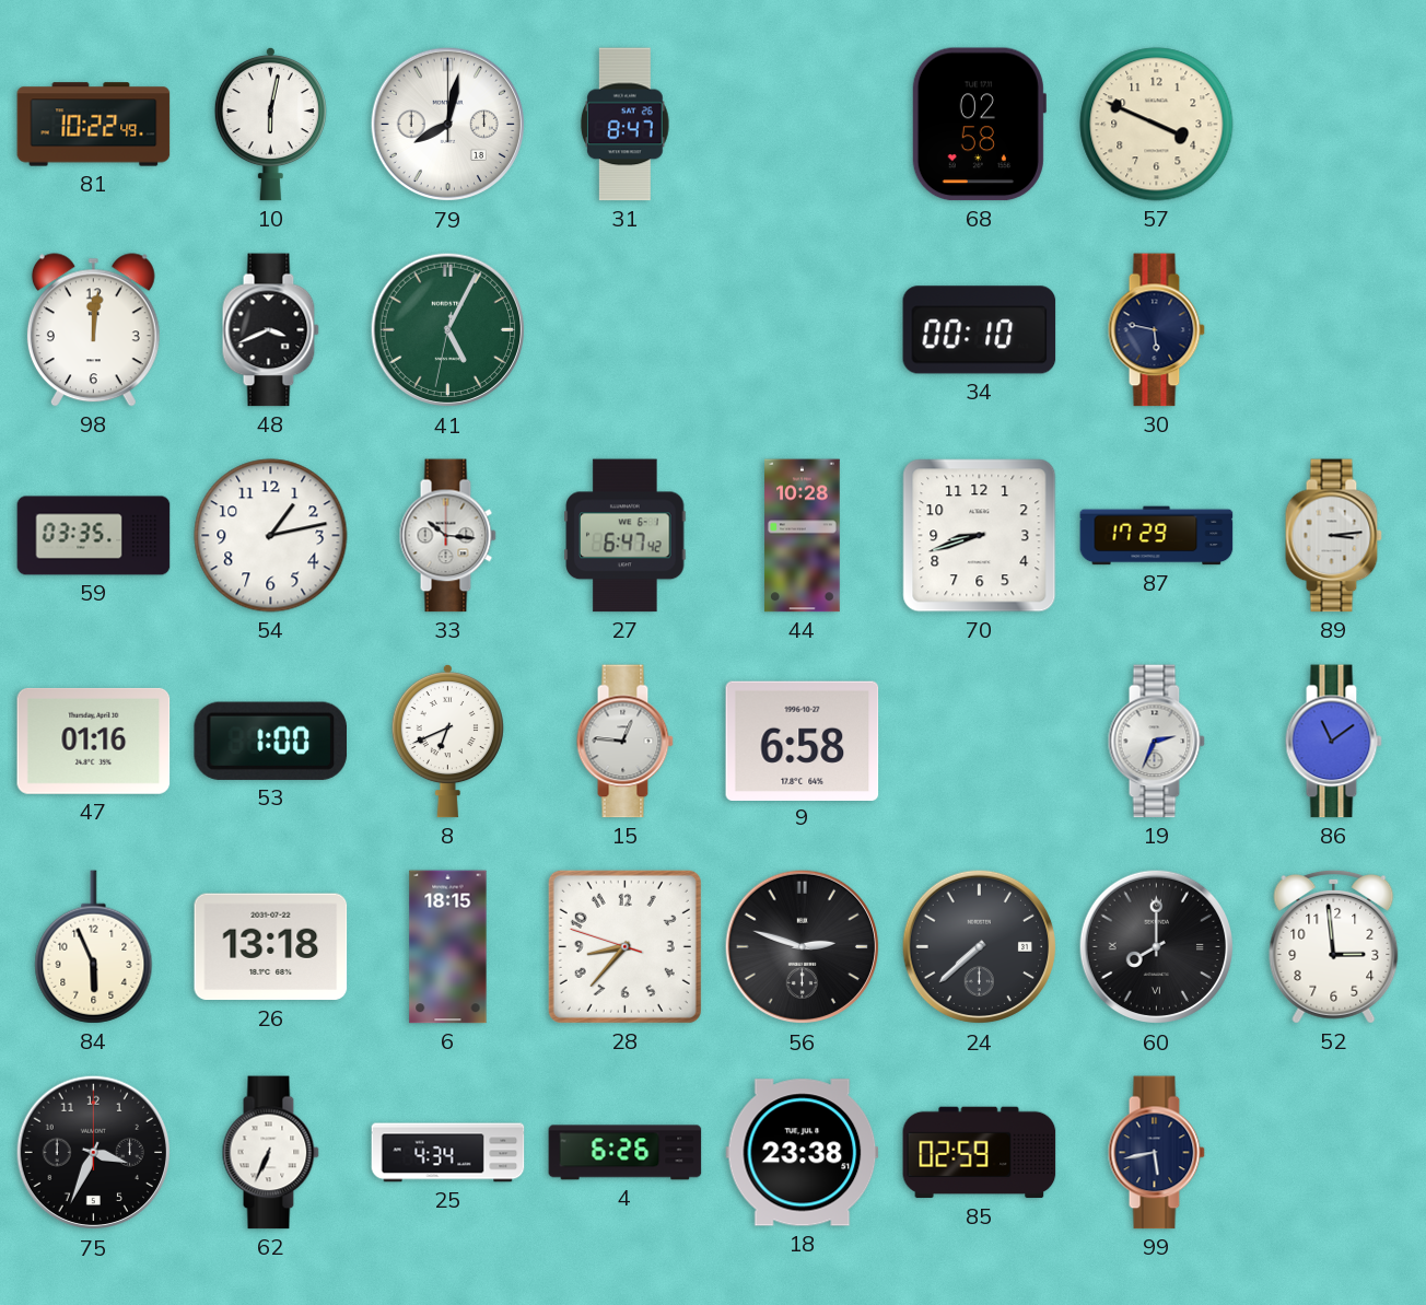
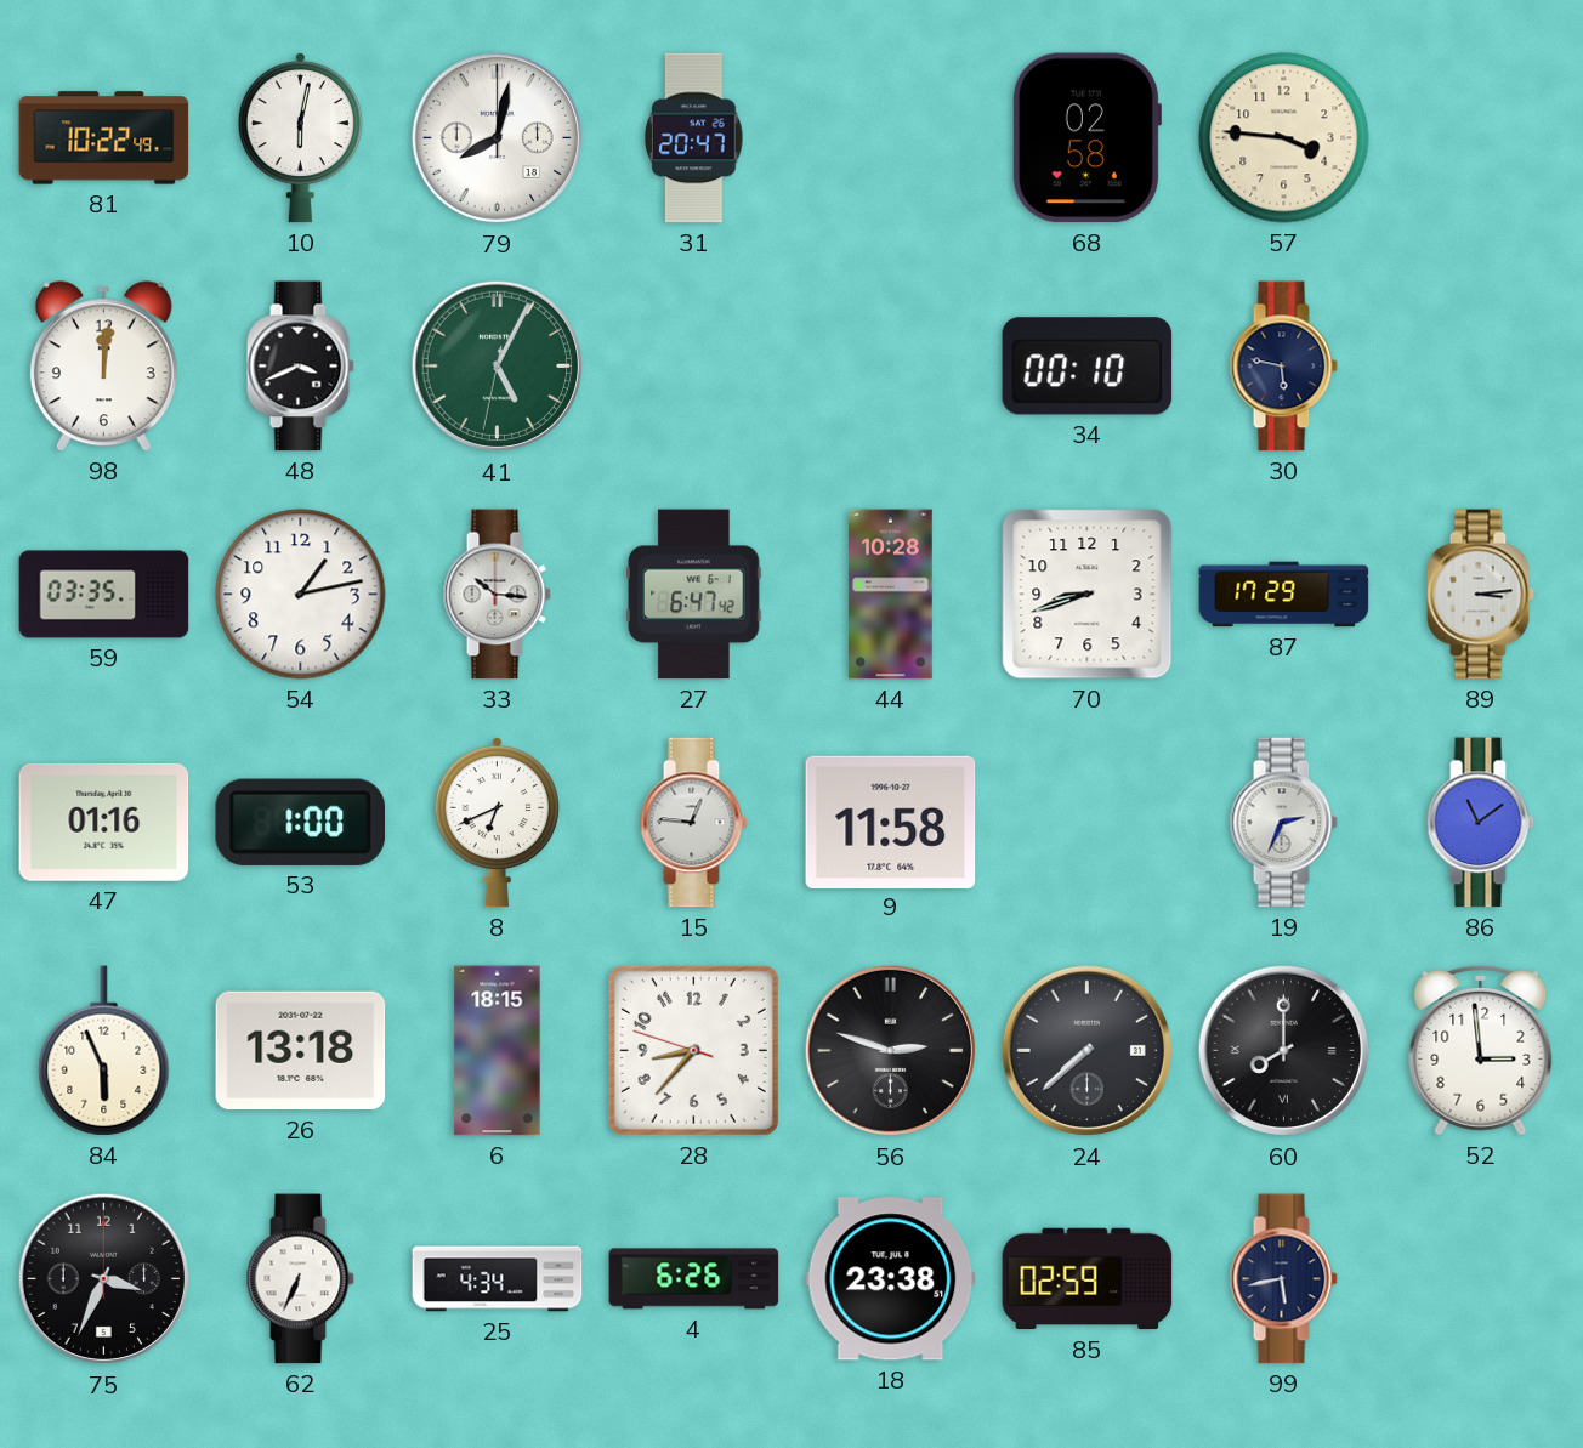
31: 8:47 -> 20:47
57: 3:49 -> 3:46
9: 6:58 -> 11:58
